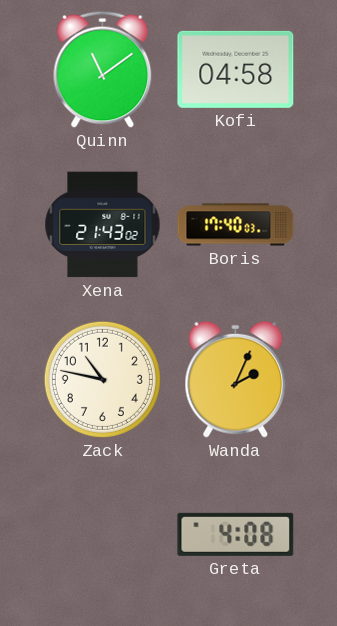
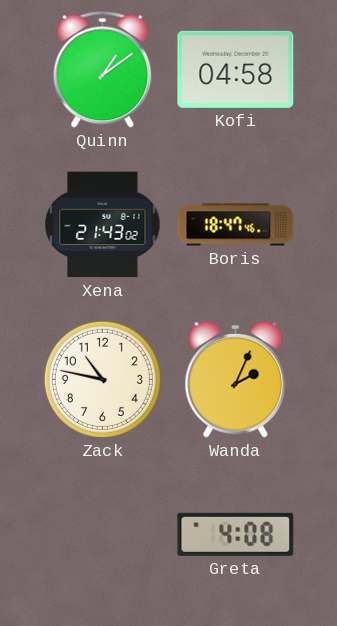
Quinn: 11:09 -> 1:09
Boris: 17:40 -> 18:47
